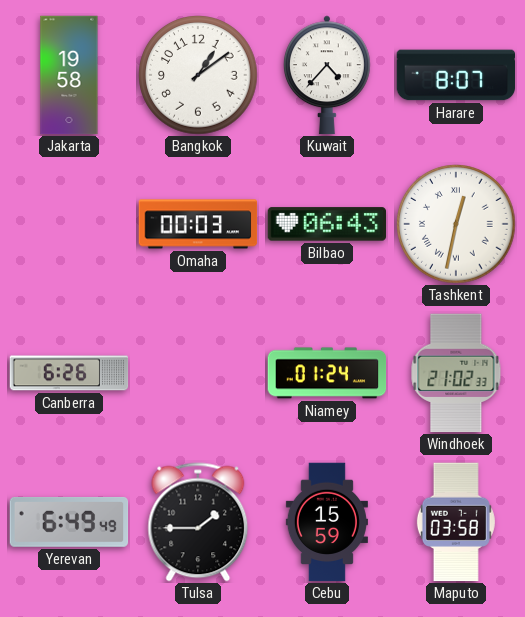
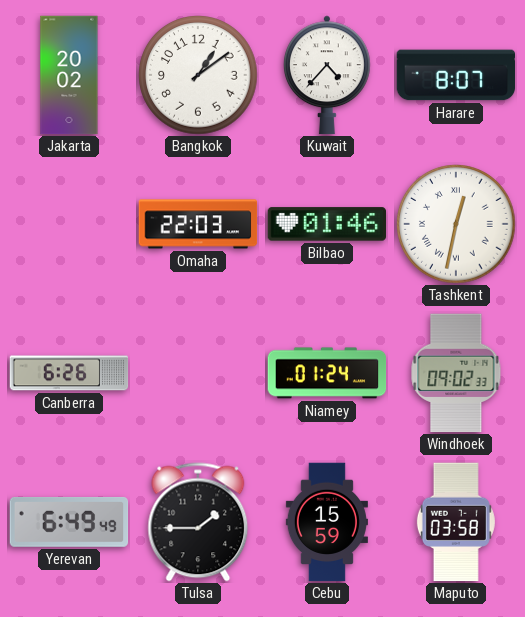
Jakarta: 19:58 -> 20:02
Omaha: 00:03 -> 22:03
Bilbao: 06:43 -> 01:46
Windhoek: 21:02 -> 09:02
